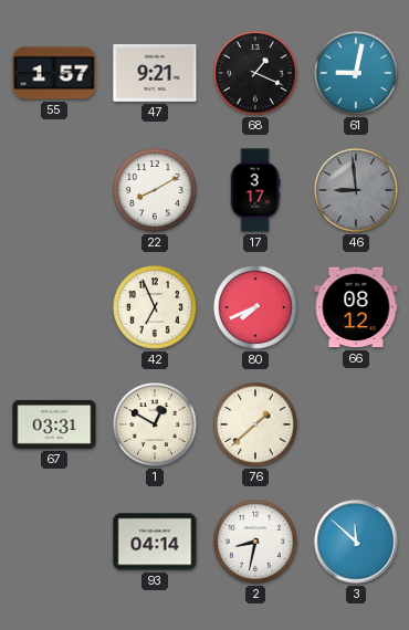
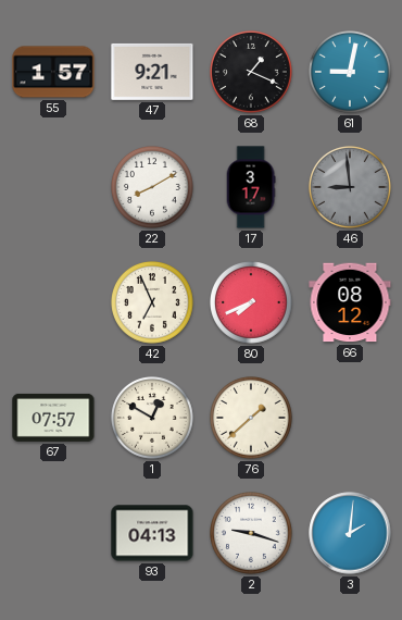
67: 03:31 -> 07:57
93: 04:14 -> 04:13
2: 8:32 -> 9:18
3: 11:52 -> 2:01
